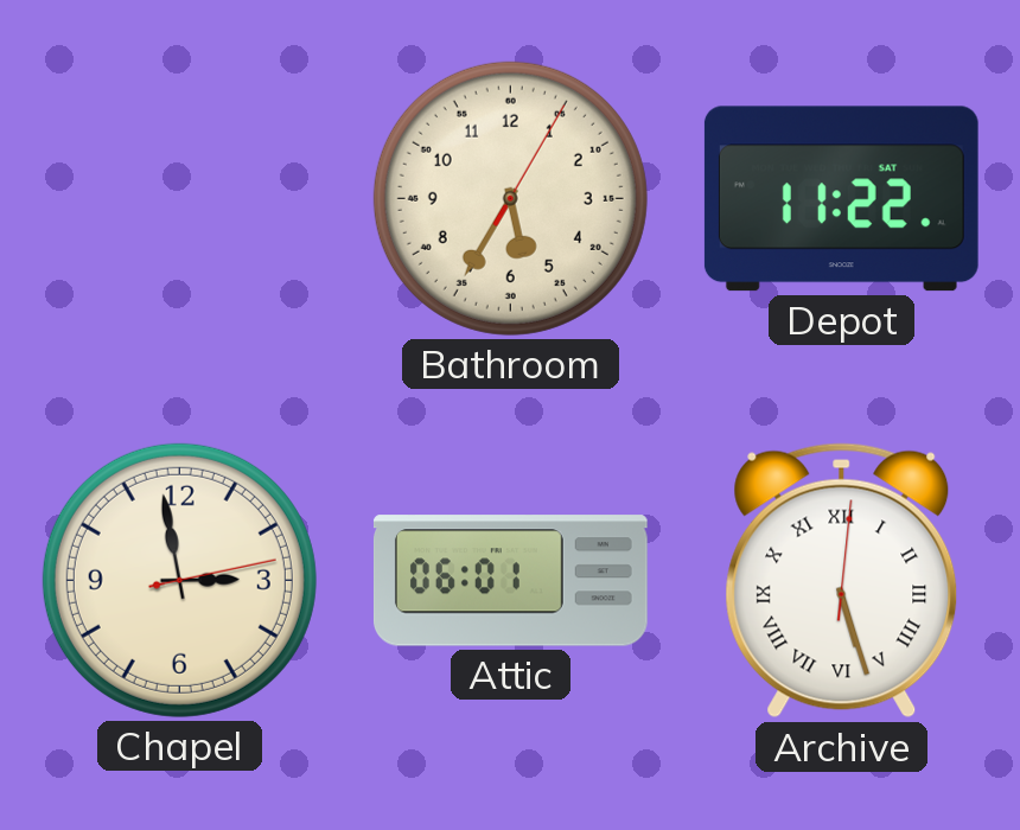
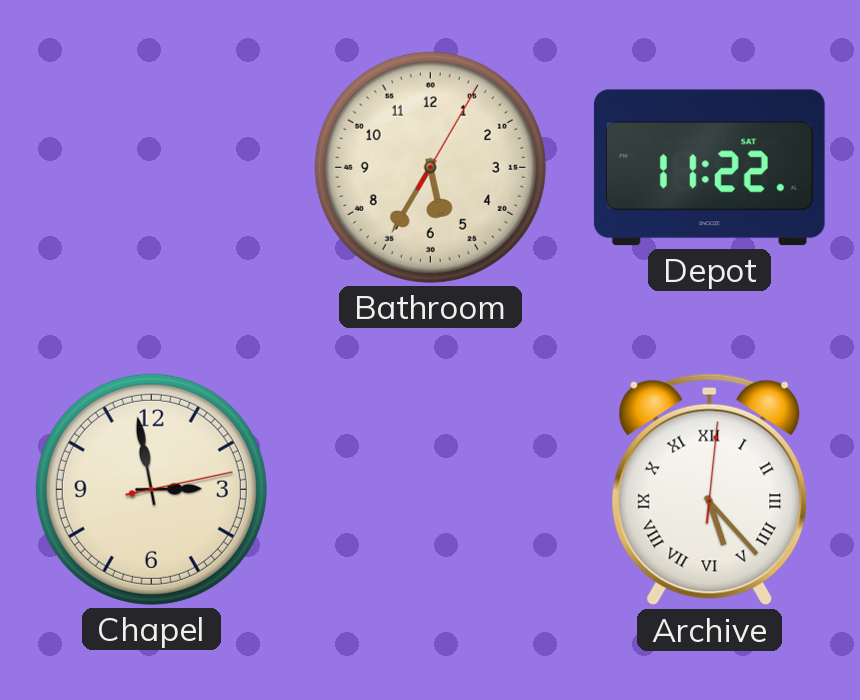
Attic: 06:01 -> none
Archive: 5:27 -> 5:23
